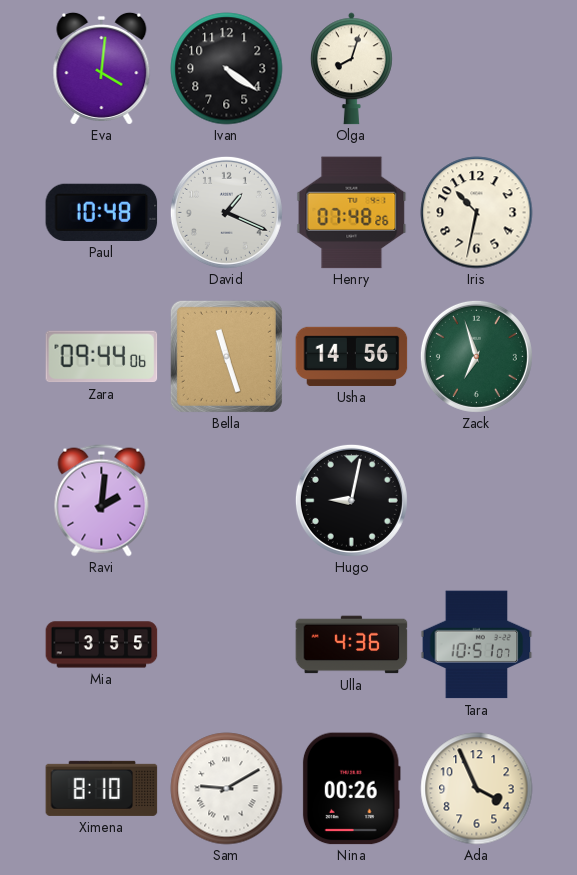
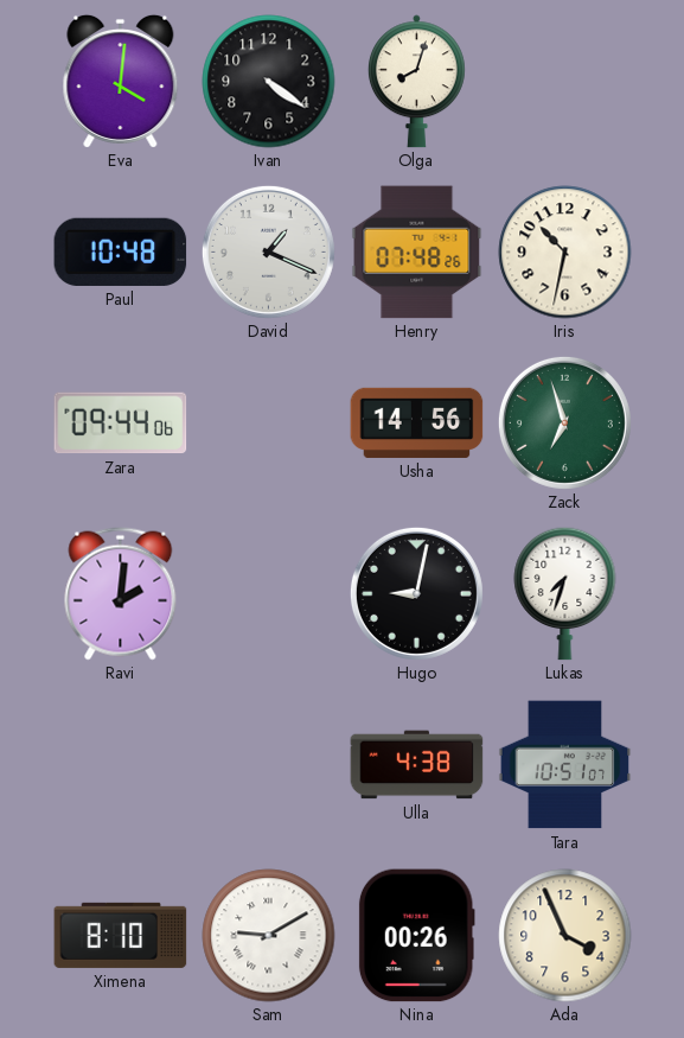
Bella: 11:27 -> none
Lukas: none -> 7:33
Mia: 3:55 -> none
Ulla: 4:36 -> 4:38
